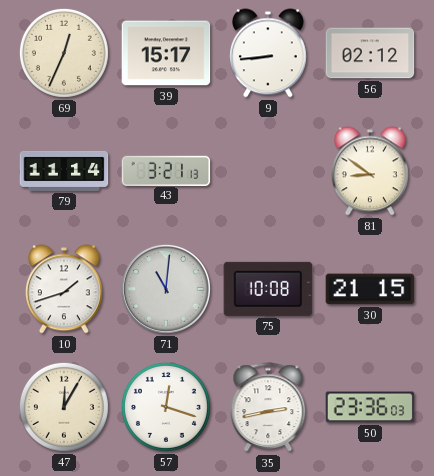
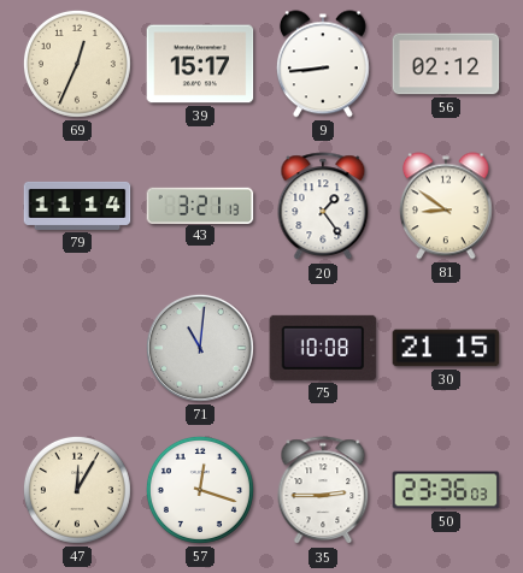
20: none -> 1:24
10: 1:42 -> none
35: 2:43 -> 2:45
